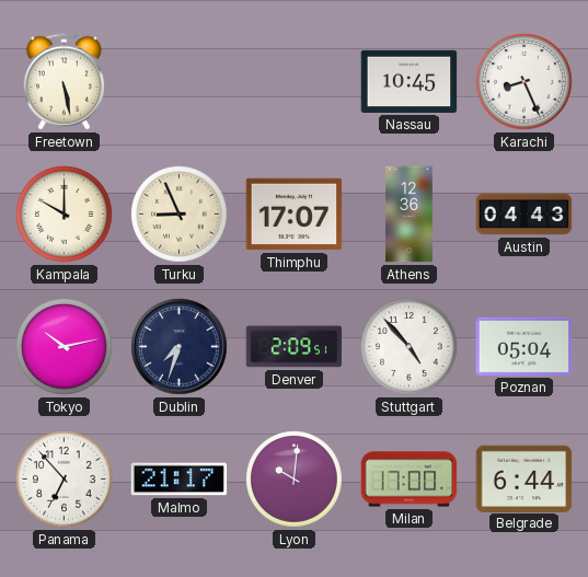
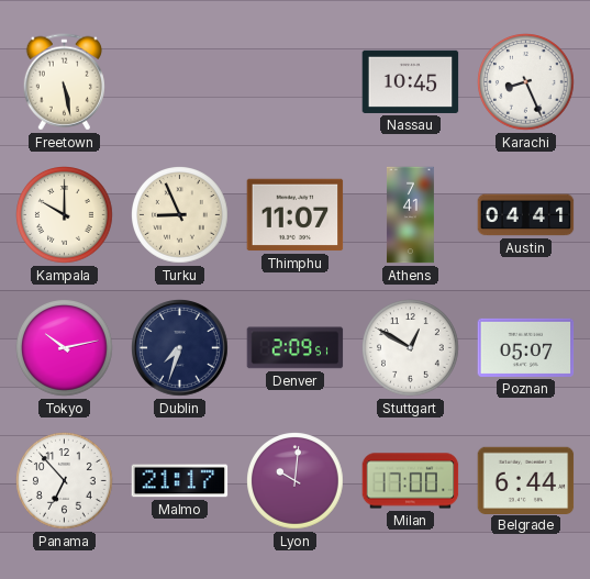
Thimphu: 17:07 -> 11:07
Athens: 12:36 -> 7:41
Austin: 04:43 -> 04:41
Stuttgart: 4:53 -> 12:50
Poznan: 05:04 -> 05:07
